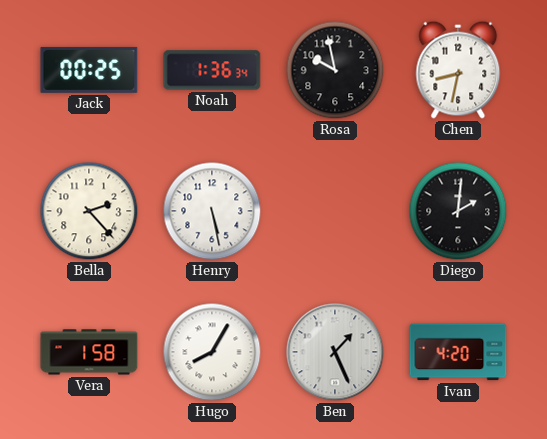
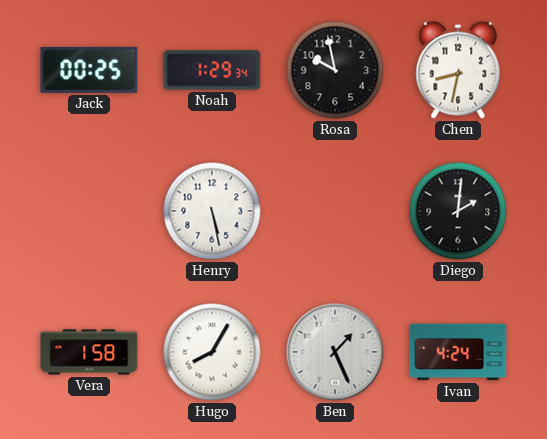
Noah: 1:36 -> 1:29
Bella: 2:23 -> none
Ivan: 4:20 -> 4:24
